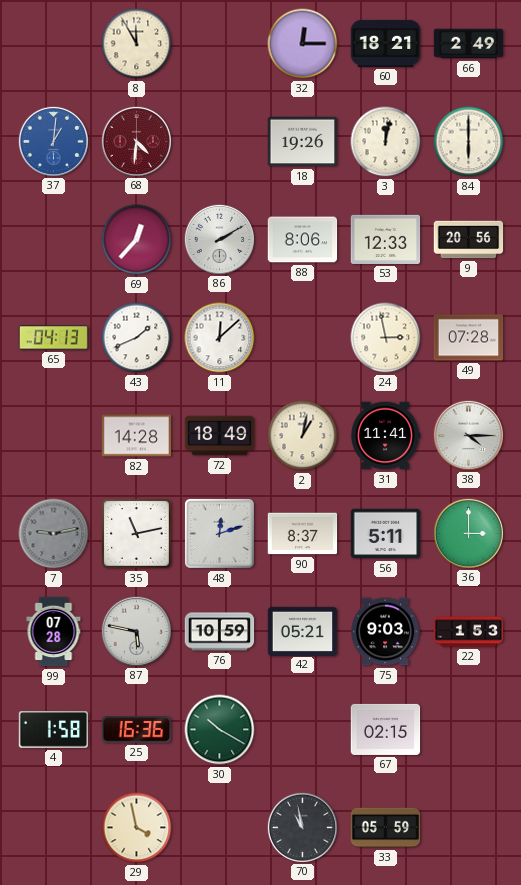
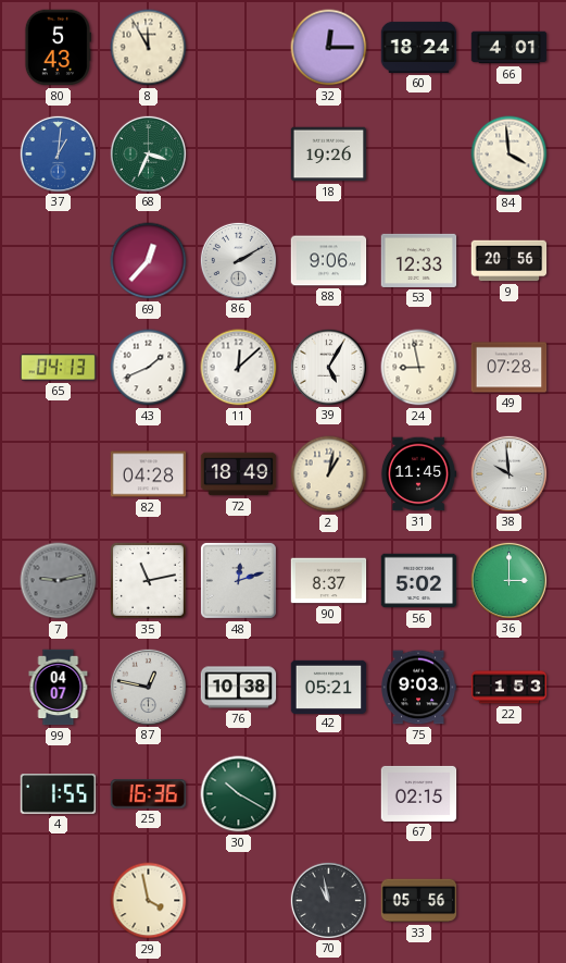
80: none -> 5:43
60: 18:21 -> 18:24
66: 2:49 -> 4:01
68: 4:31 -> 3:34
68 dial: burgundy -> green
3: 12:02 -> none
84: 6:00 -> 3:59
88: 8:06 -> 9:06
39: none -> 5:05
24: 2:58 -> 8:58
82: 14:28 -> 04:28
31: 11:41 -> 11:45
38: 4:15 -> 9:59
56: 5:11 -> 5:02
99: 07:28 -> 04:07
87: 5:47 -> 12:47
76: 10:59 -> 10:38
4: 1:58 -> 1:55
33: 05:59 -> 05:56
